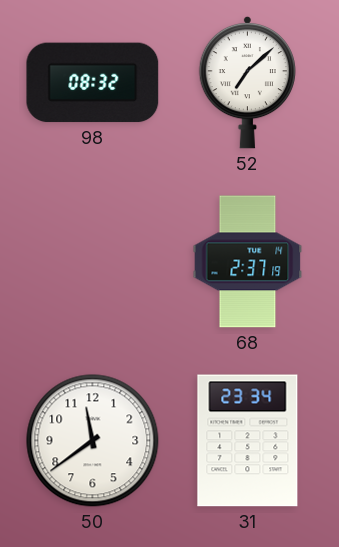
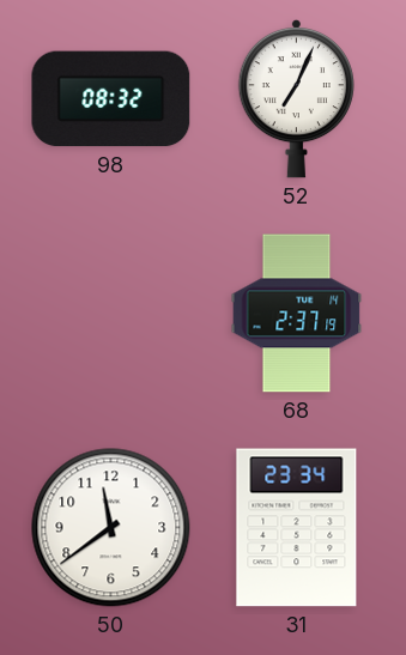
52: 7:08 -> 7:04
